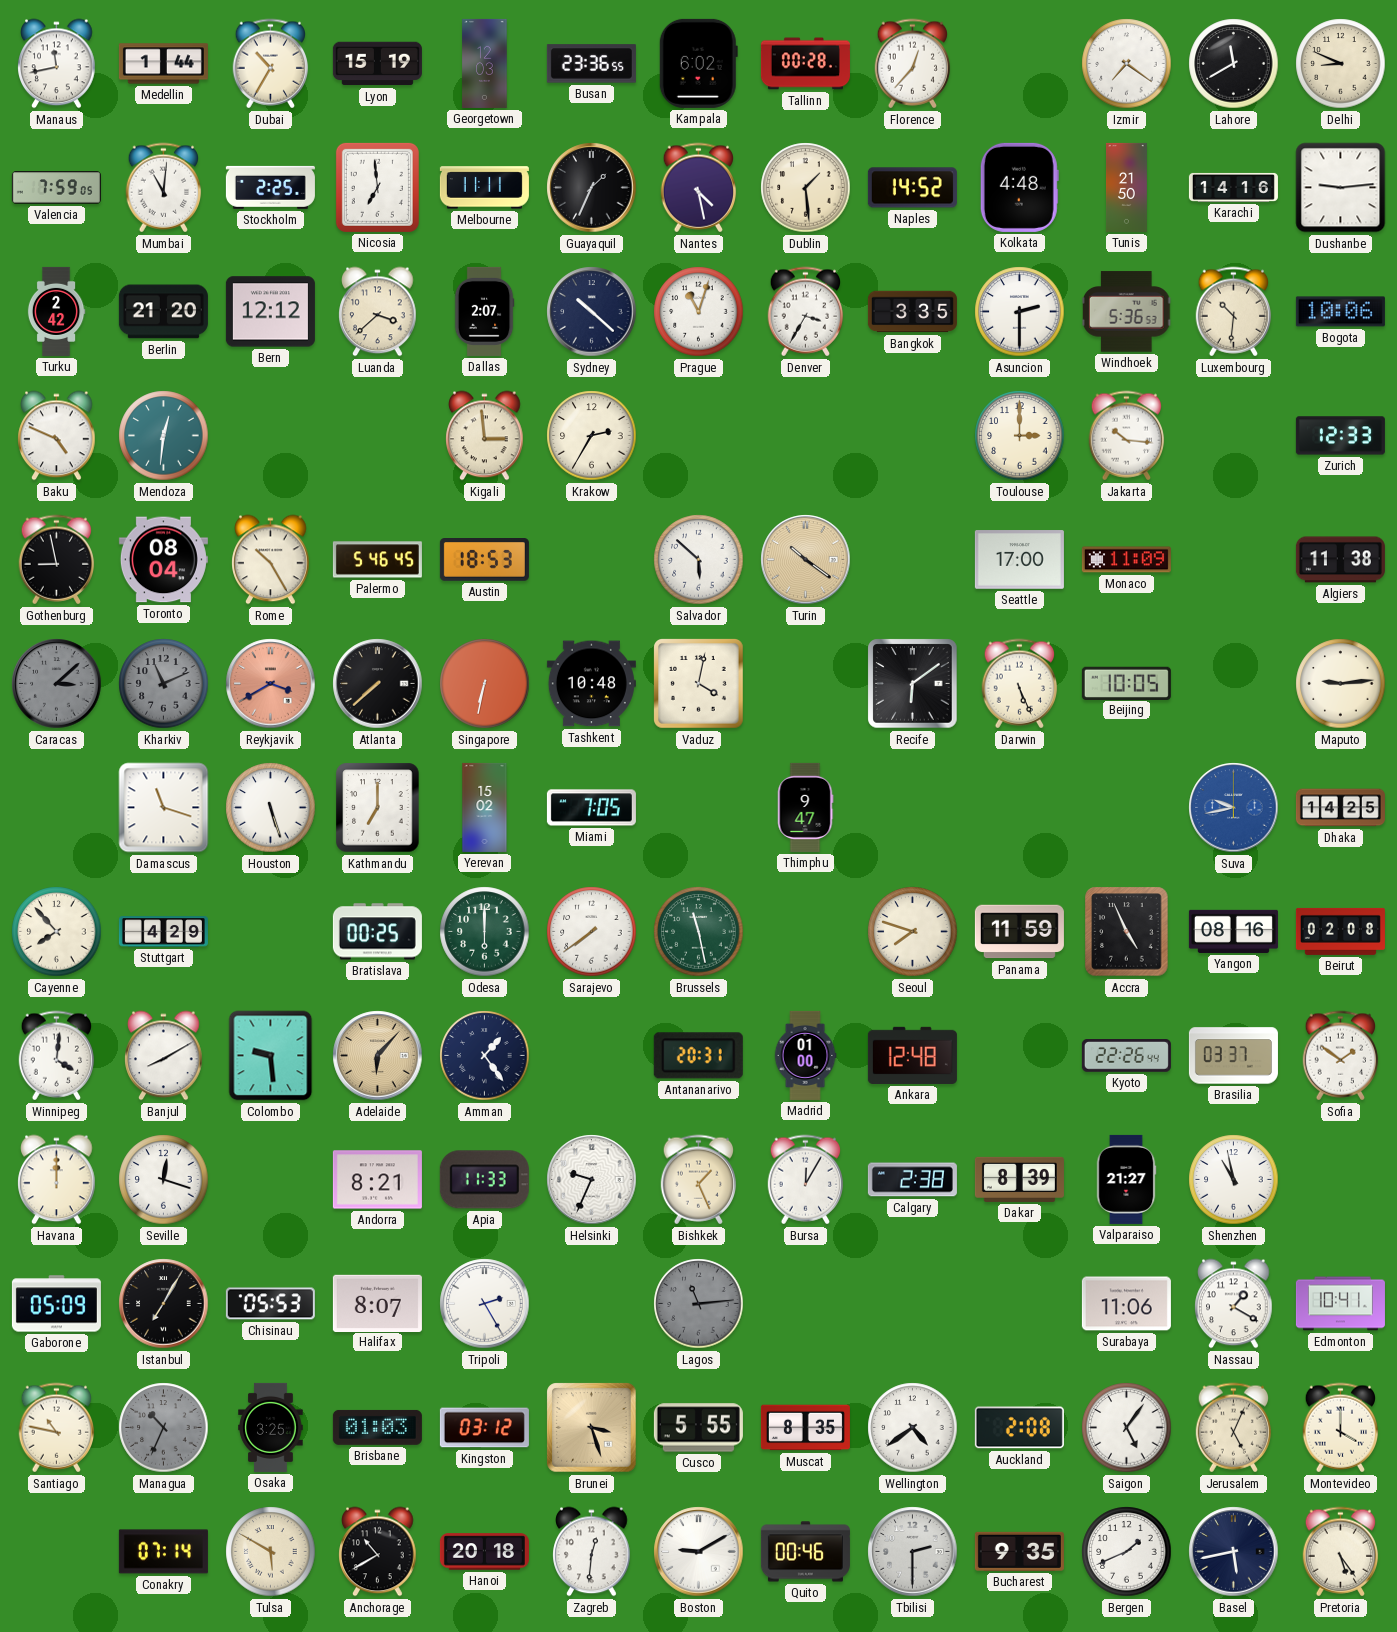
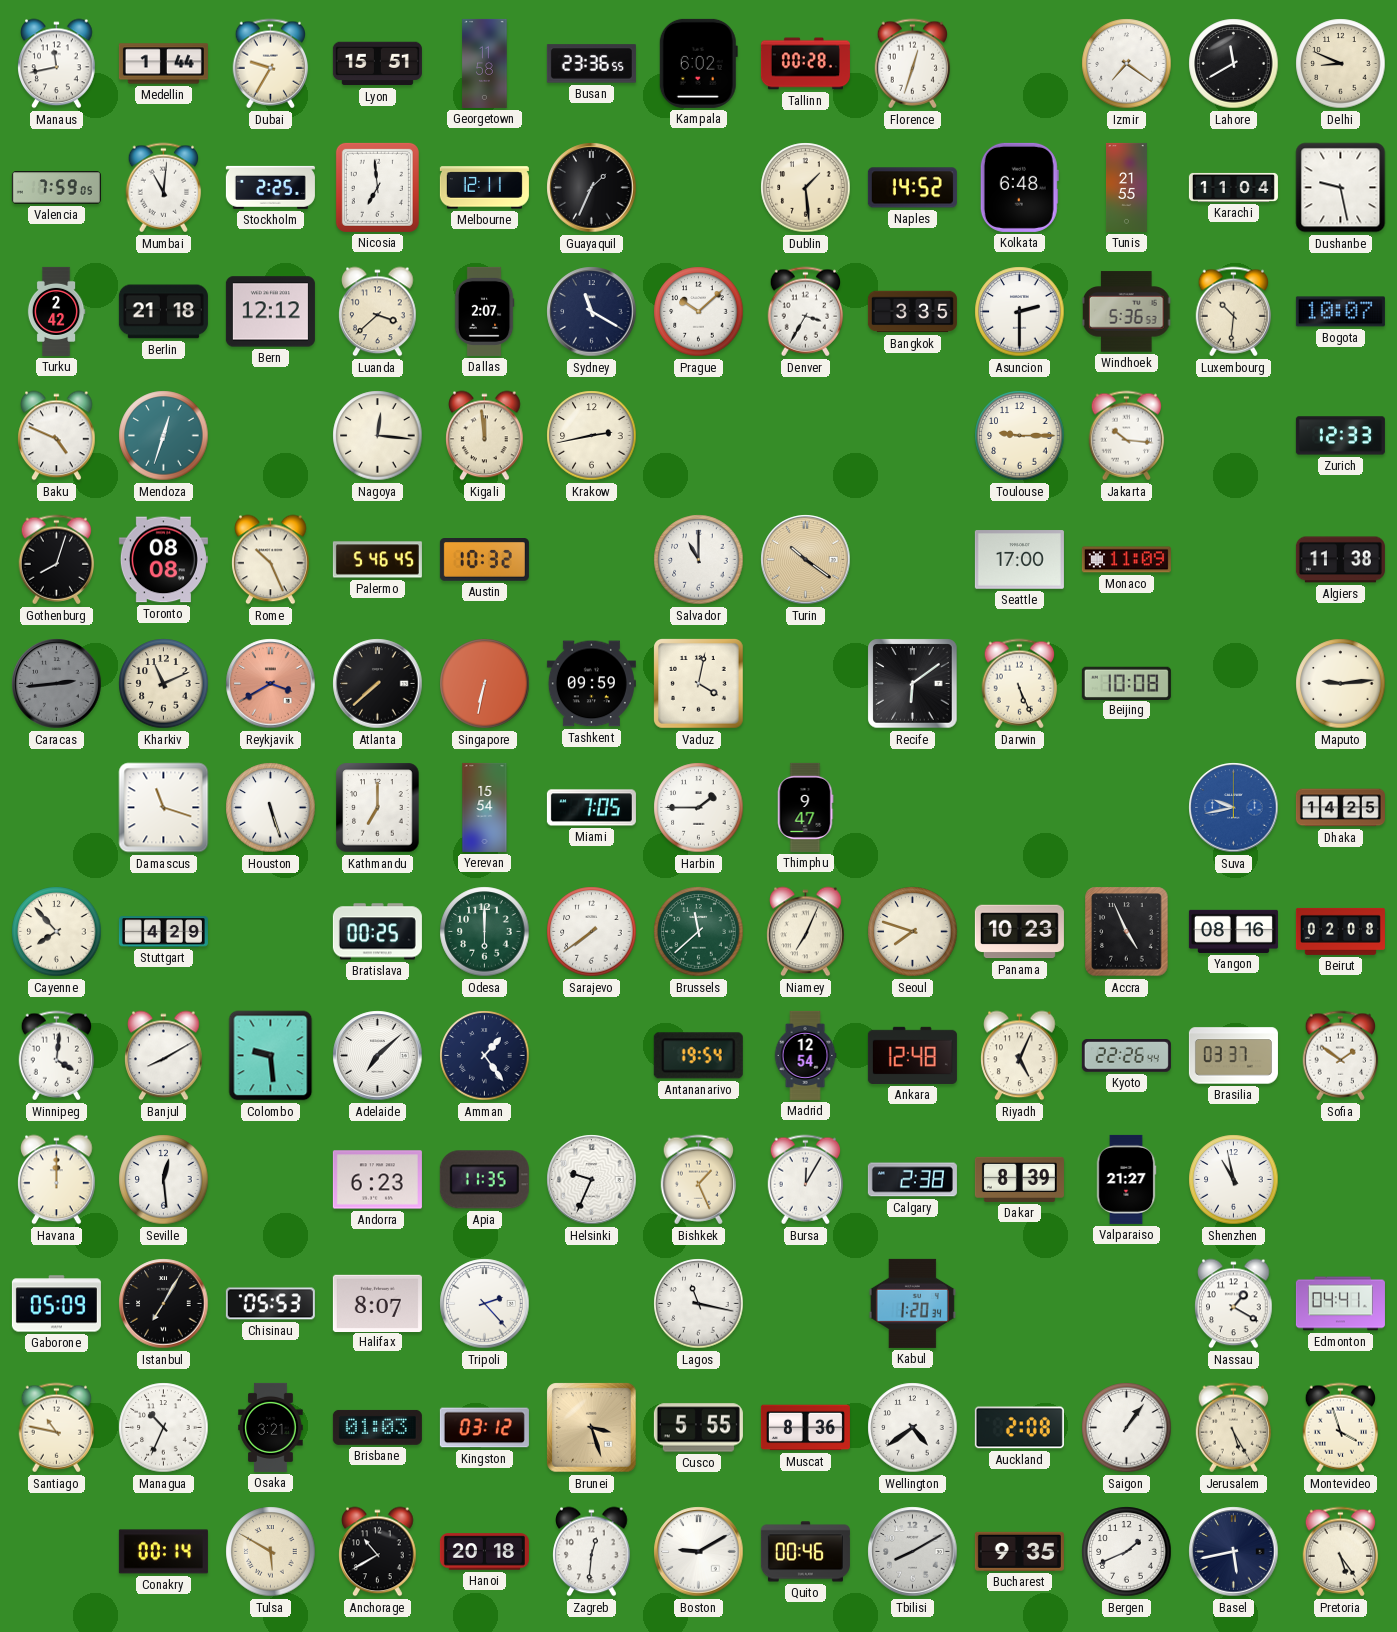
Dubai: 10:35 -> 9:35
Lyon: 15:19 -> 15:51
Georgetown: 12:03 -> 11:58
Florence: 12:37 -> 12:33
Melbourne: 11:11 -> 12:11
Nantes: 4:28 -> none
Kolkata: 4:48 -> 6:48
Tunis: 21:50 -> 21:55
Karachi: 14:16 -> 11:04
Dushanbe: 9:14 -> 9:28
Berlin: 21:20 -> 21:18
Sydney: 10:22 -> 11:20
Prague: 11:03 -> 10:08
Bogota: 10:06 -> 10:07
Mendoza: 12:31 -> 12:33
Nagoya: none -> 12:16
Kigali: 2:59 -> 11:59
Krakow: 2:35 -> 2:43
Toulouse: 3:00 -> 9:15
Gothenburg: 8:58 -> 8:03
Toronto: 08:04 -> 08:08
Rome: 10:25 -> 10:26
Austin: 18:53 -> 10:32
Salvador: 5:52 -> 11:00
Caracas: 3:08 -> 2:44
Kharkiv dial: grey -> cream
Tashkent: 10:48 -> 09:59
Beijing: 10:05 -> 10:08
Yerevan: 15:02 -> 15:54
Harbin: none -> 1:45
Brussels: 11:28 -> 11:38
Niamey: none -> 7:04
Panama: 11:59 -> 10:23
Adelaide: 6:07 -> 7:08
Adelaide dial: champagne -> white
Antananarivo: 20:31 -> 19:54
Madrid: 01:00 -> 12:54
Riyadh: none -> 5:04
Seville: 12:18 -> 12:29
Andorra: 8:21 -> 6:23
Apia: 11:33 -> 11:35
Tripoli: 2:25 -> 2:23
Lagos: 11:14 -> 11:17
Lagos dial: grey -> white
Kabul: none -> 1:20
Surabaya: 11:06 -> none
Edmonton: 10:41 -> 04:41
Managua dial: grey -> white
Osaka: 3:25 -> 3:21
Muscat: 8:35 -> 8:36
Saigon: 5:06 -> 1:06
Jerusalem: 5:04 -> 5:25
Montevideo: 4:00 -> 3:57
Conakry: 07:14 -> 00:14
Tbilisi: 2:30 -> 8:10
